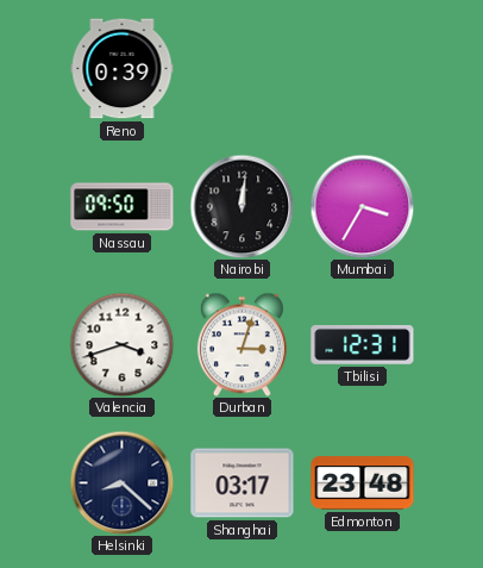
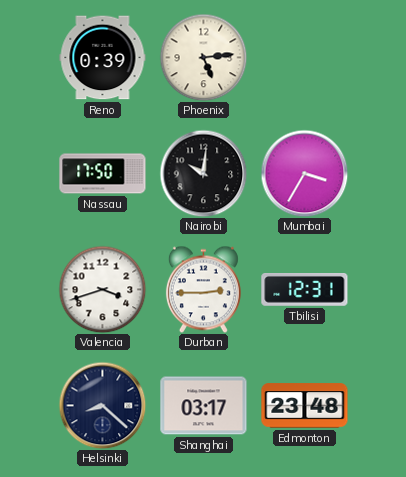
Phoenix: none -> 5:14
Nassau: 09:50 -> 17:50
Nairobi: 12:01 -> 10:01
Durban: 3:03 -> 2:45
